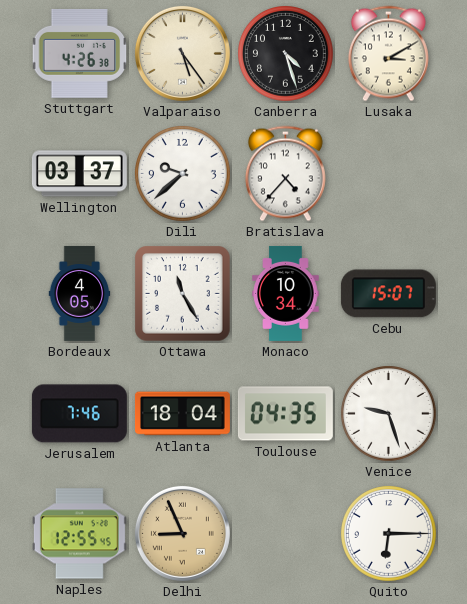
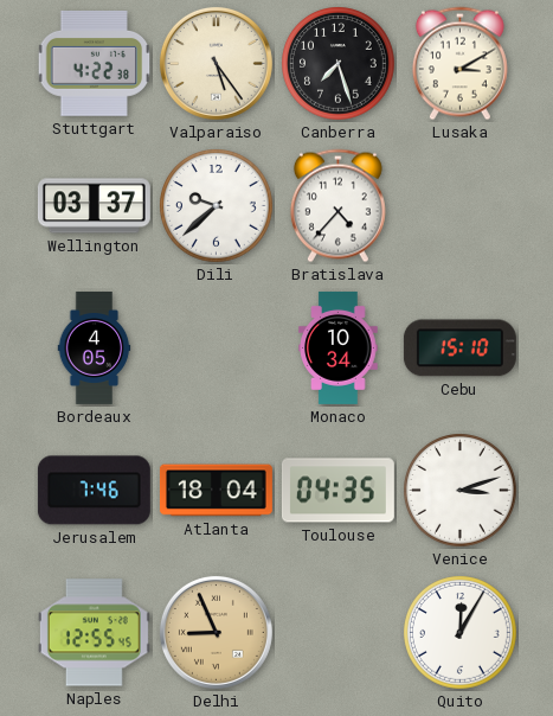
Stuttgart: 4:26 -> 4:22
Canberra: 4:27 -> 7:27
Ottawa: 11:25 -> none
Cebu: 15:07 -> 15:10
Venice: 9:27 -> 3:12
Quito: 6:15 -> 12:05
